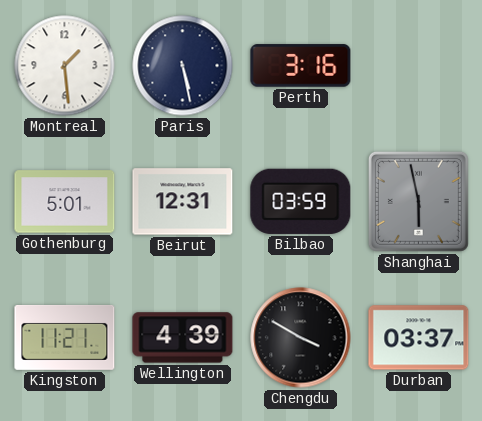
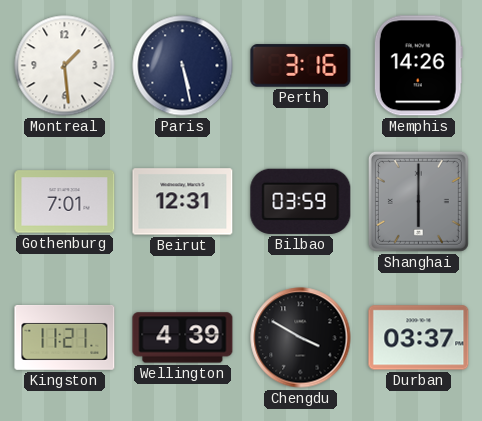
Memphis: none -> 14:26
Gothenburg: 5:01 -> 7:01
Shanghai: 5:58 -> 6:00
